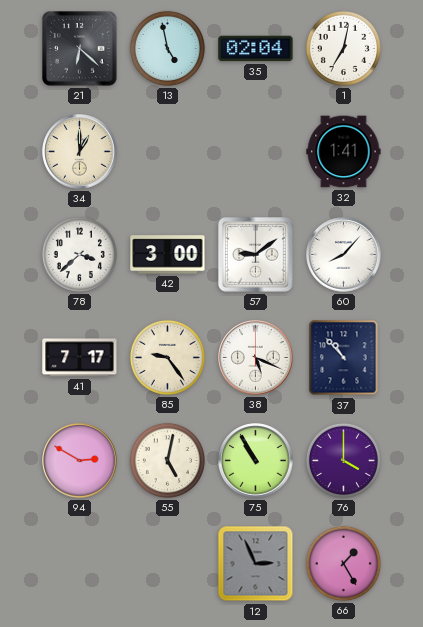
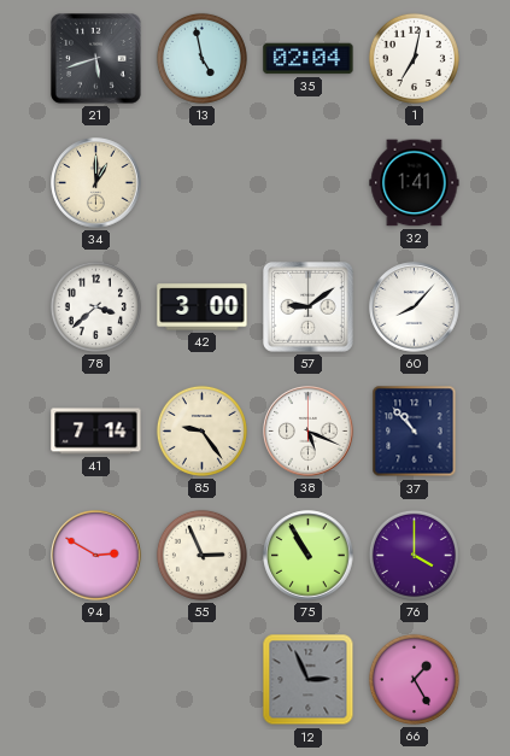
21: 6:22 -> 5:42
41: 7:17 -> 7:14
55: 5:02 -> 2:56
